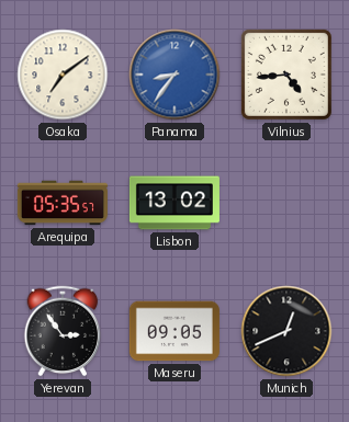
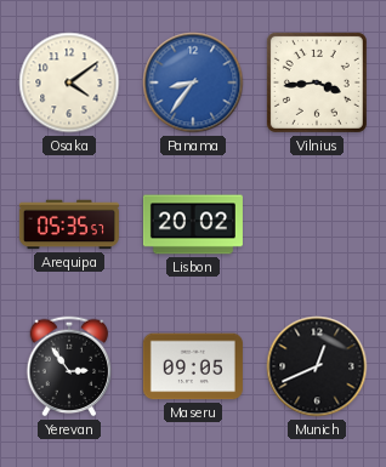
Osaka: 7:09 -> 4:09
Vilnius: 4:44 -> 3:44
Lisbon: 13:02 -> 20:02
